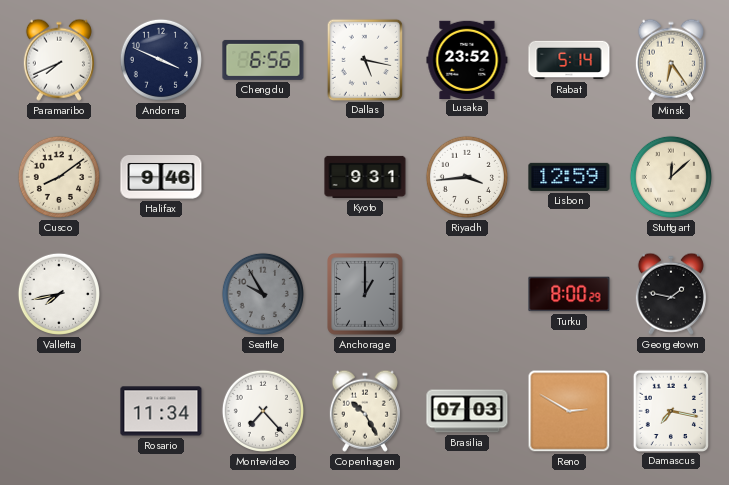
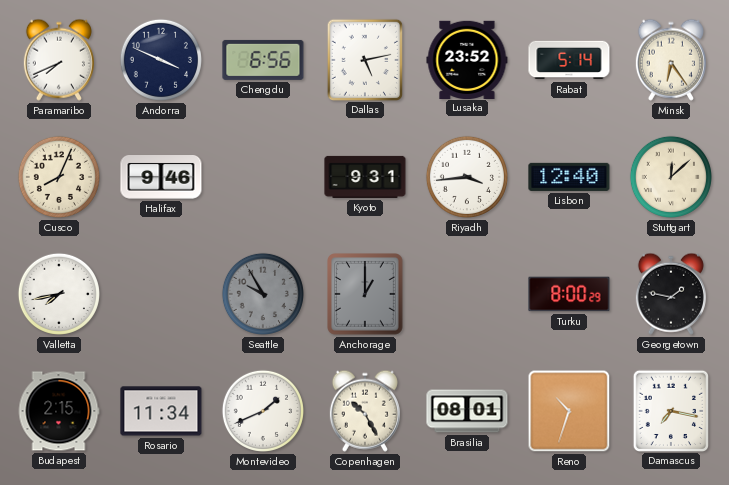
Dallas: 5:17 -> 5:13
Cusco: 8:09 -> 8:04
Lisbon: 12:59 -> 12:40
Budapest: none -> 2:15
Montevideo: 7:23 -> 1:41
Brasilia: 07:03 -> 08:01
Reno: 2:50 -> 10:33
